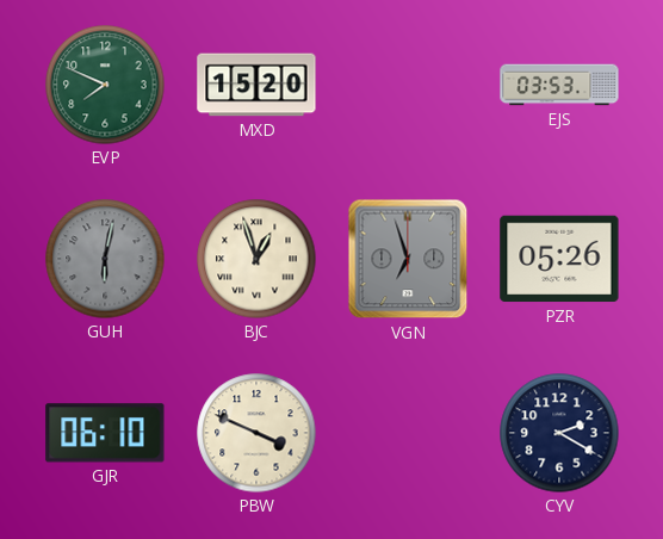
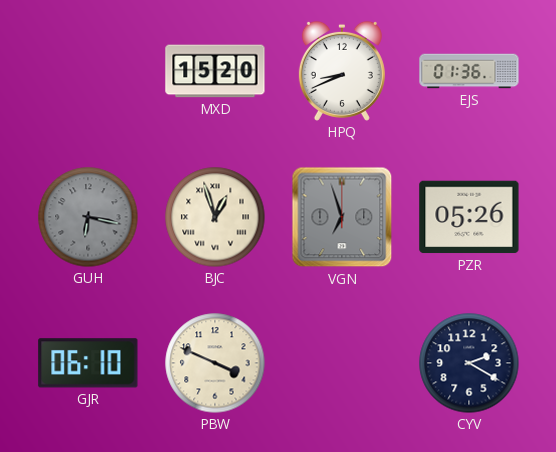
EVP: 7:49 -> none
HPQ: none -> 8:41
EJS: 03:53 -> 01:36
GUH: 6:02 -> 6:17
